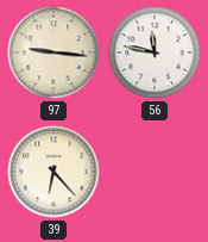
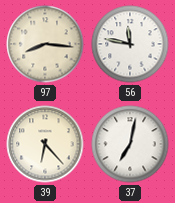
97: 9:16 -> 8:16
37: none -> 7:02
